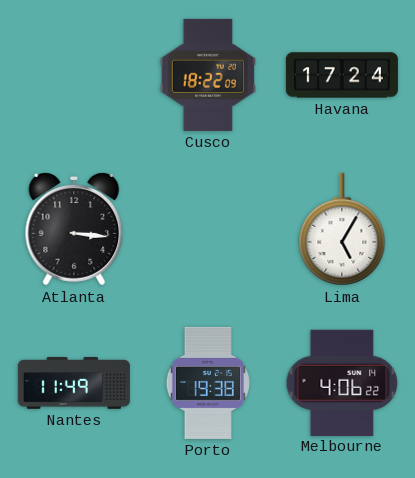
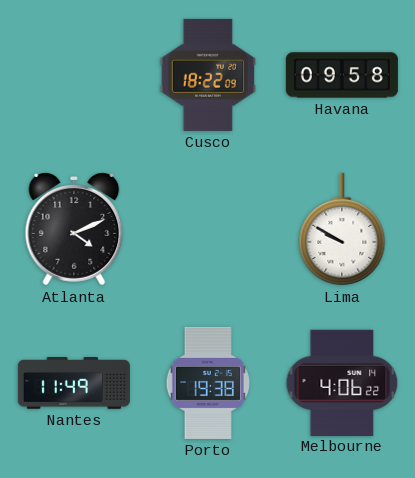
Havana: 17:24 -> 09:58
Atlanta: 3:16 -> 4:11
Lima: 5:05 -> 9:50
